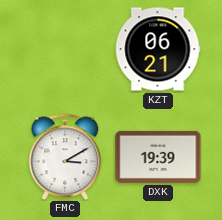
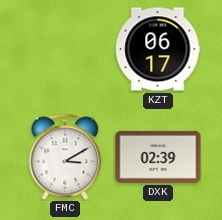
KZT: 06:21 -> 06:17
DXK: 19:39 -> 02:39
